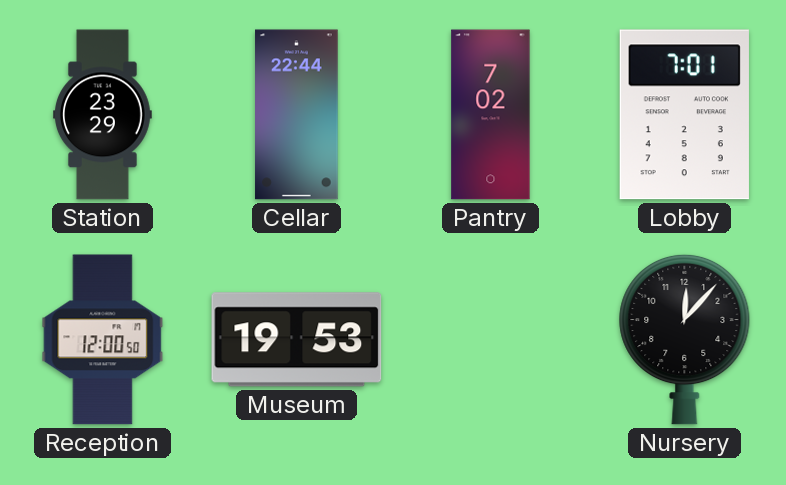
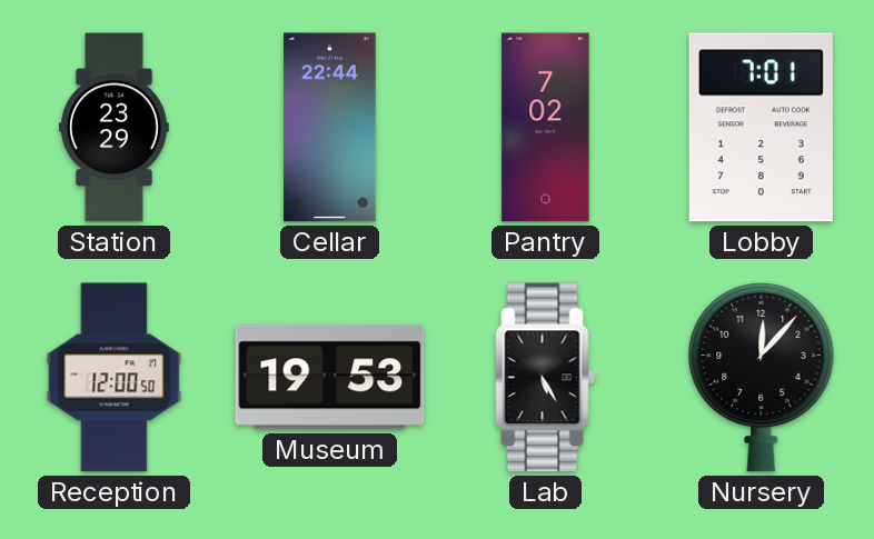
Lab: none -> 5:25
